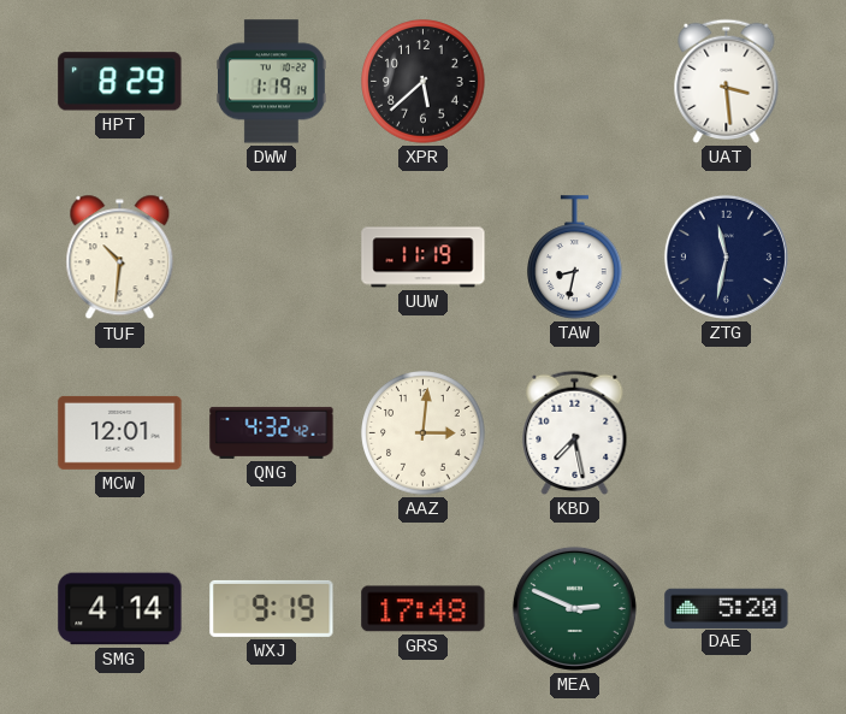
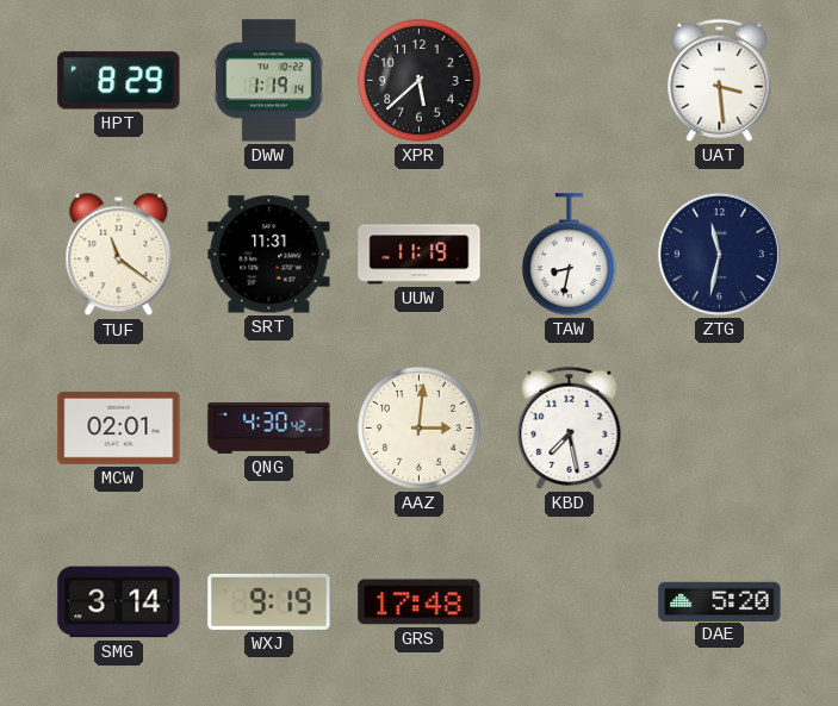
TUF: 10:31 -> 11:21
SRT: none -> 11:31
MCW: 12:01 -> 02:01
QNG: 4:32 -> 4:30
SMG: 4:14 -> 3:14
MEA: 2:49 -> none
